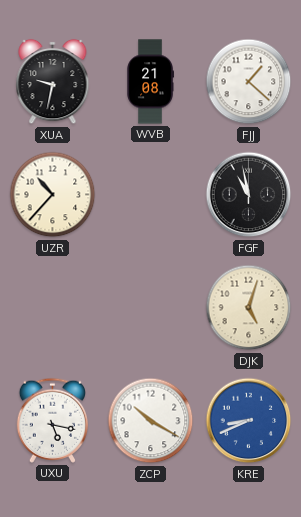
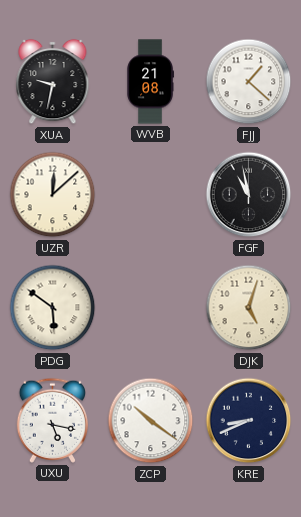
UZR: 10:37 -> 12:08
PDG: none -> 5:51
ZCP: 10:20 -> 10:21
KRE dial: blue -> navy
